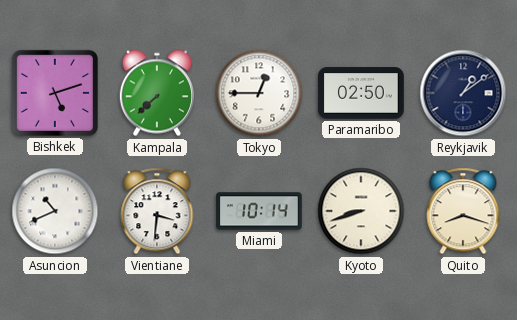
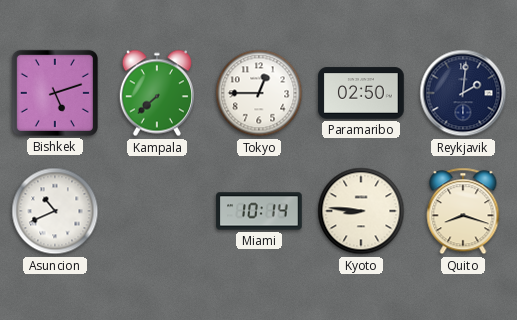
Reykjavik: 1:09 -> 2:01
Vientiane: 3:31 -> none
Kyoto: 8:42 -> 8:46
